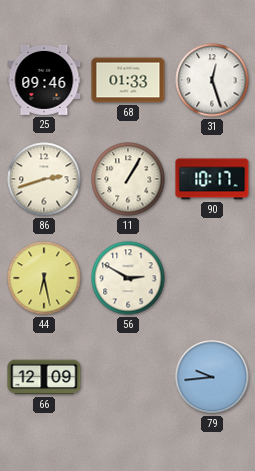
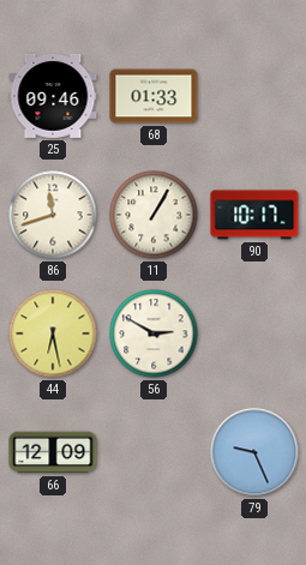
31: 12:27 -> none
86: 2:42 -> 11:42
79: 9:44 -> 9:26
